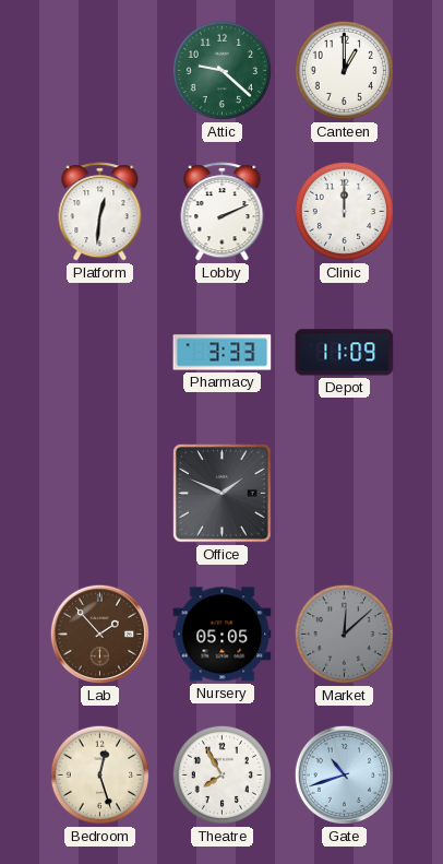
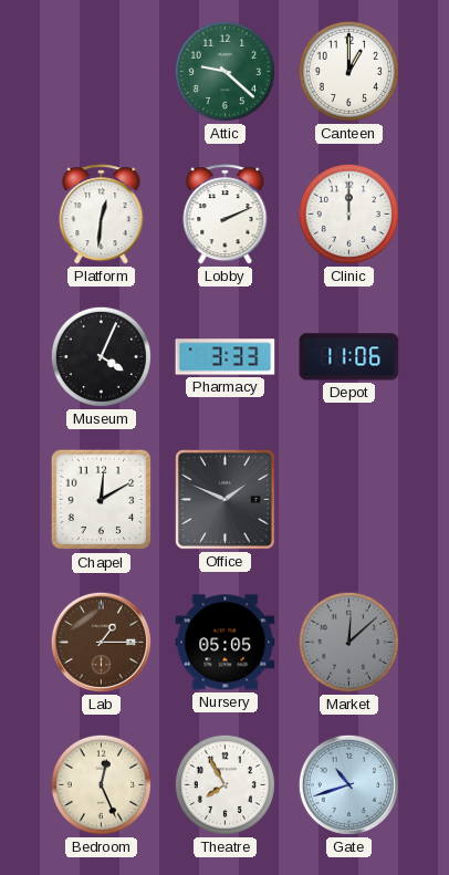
Museum: none -> 4:04
Depot: 11:09 -> 11:06
Chapel: none -> 12:10
Lab: 1:53 -> 1:15
Bedroom: 12:27 -> 12:26
